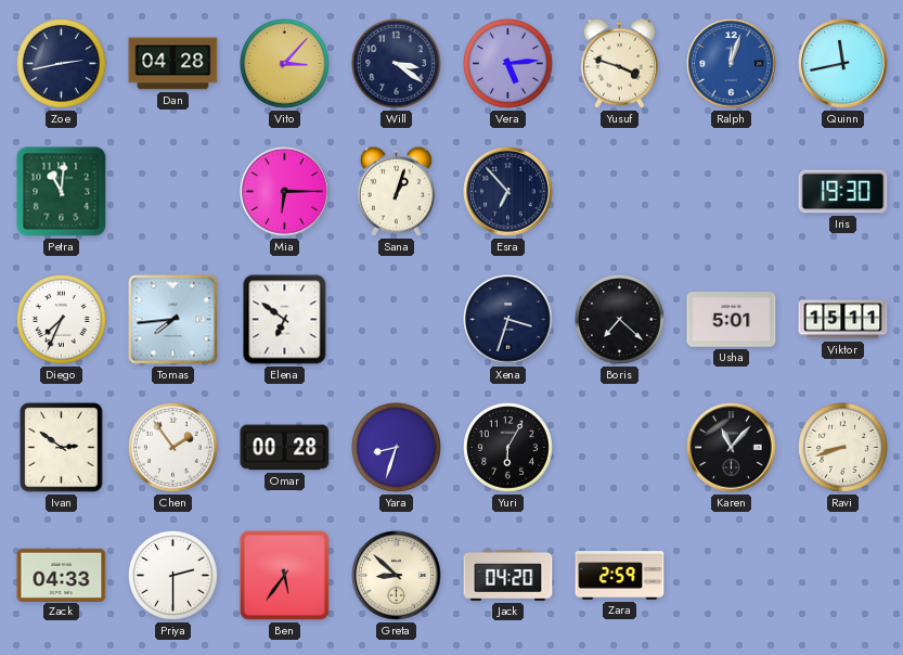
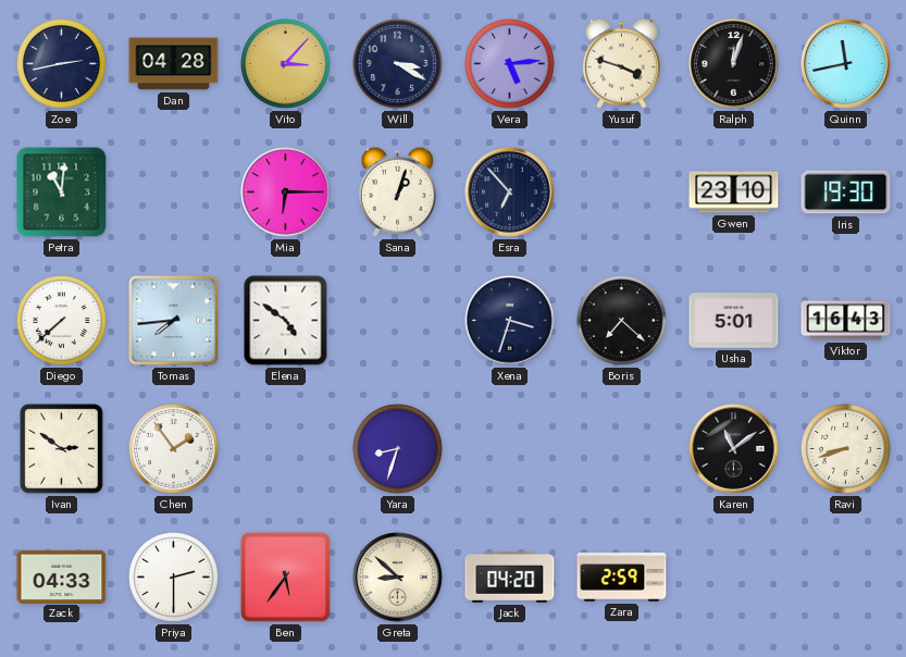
Will: 3:21 -> 3:20
Ralph dial: blue -> black
Gwen: none -> 23:10
Diego: 7:34 -> 7:38
Elena: 6:51 -> 4:51
Viktor: 15:11 -> 16:43
Omar: 00:28 -> none
Yuri: 6:05 -> none
Karen: 11:07 -> 11:09
